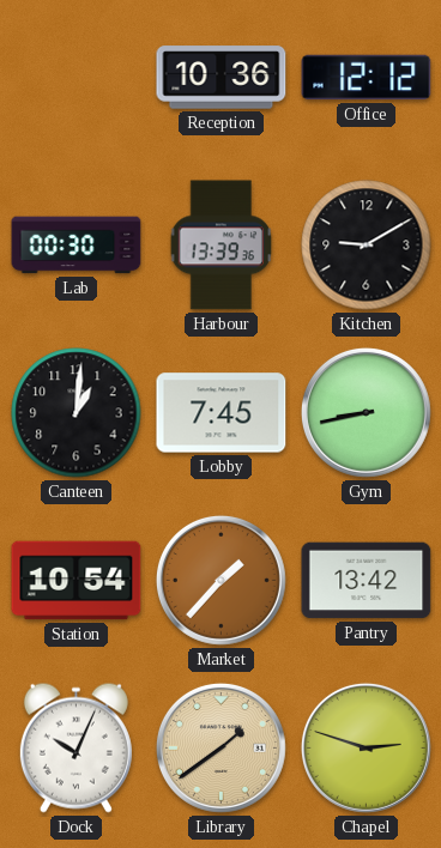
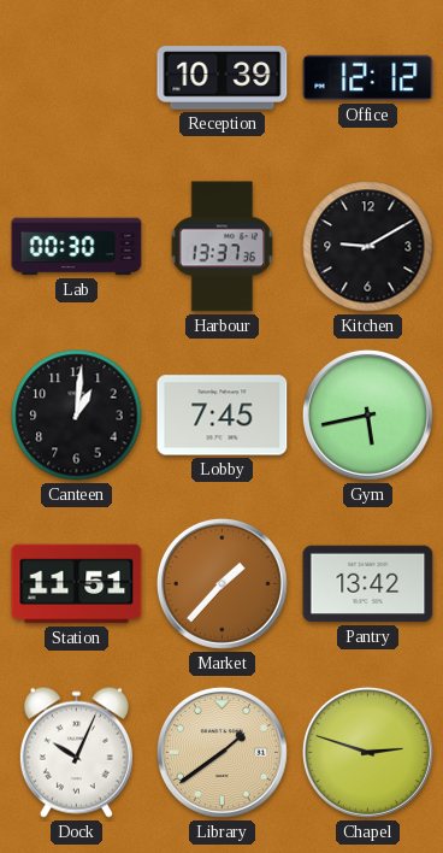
Reception: 10:36 -> 10:39
Harbour: 13:39 -> 13:37
Gym: 8:43 -> 5:43
Station: 10:54 -> 11:51
